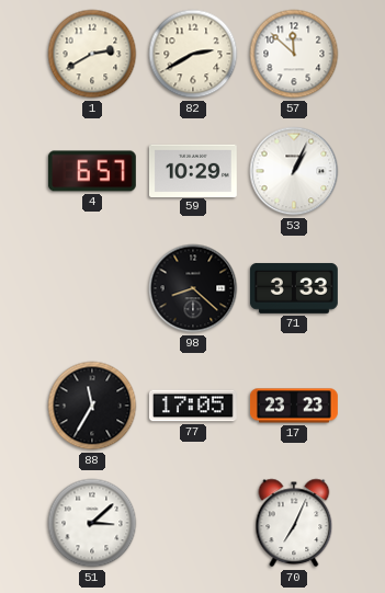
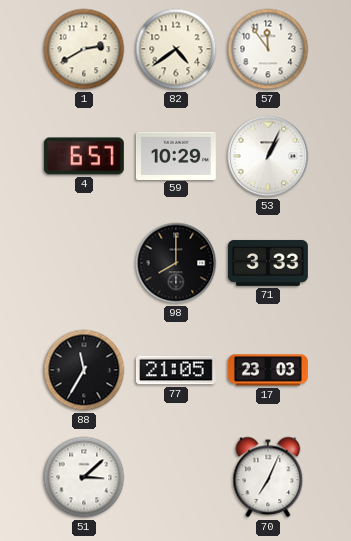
82: 2:40 -> 4:39
57: 11:52 -> 11:54
98: 8:22 -> 8:00
77: 17:05 -> 21:05
17: 23:23 -> 23:03
